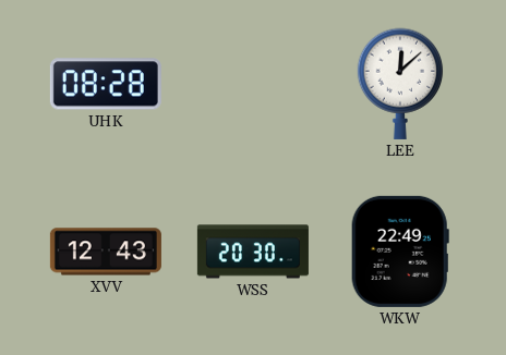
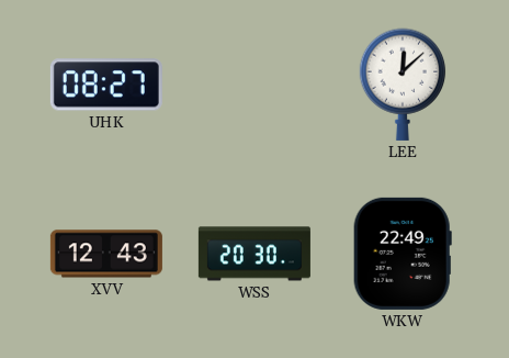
UHK: 08:28 -> 08:27
